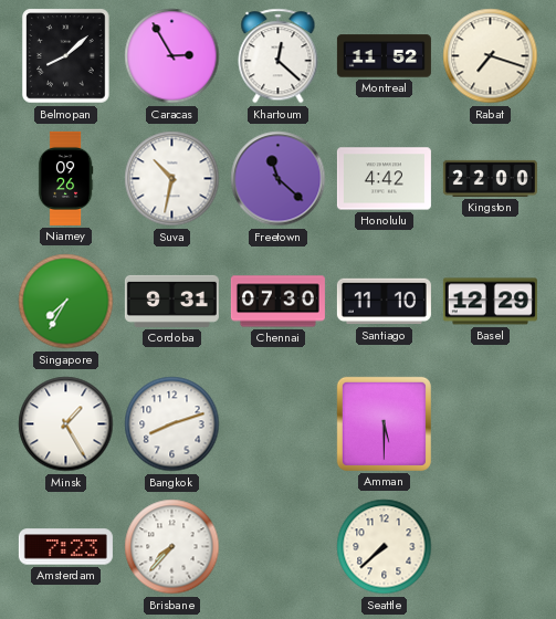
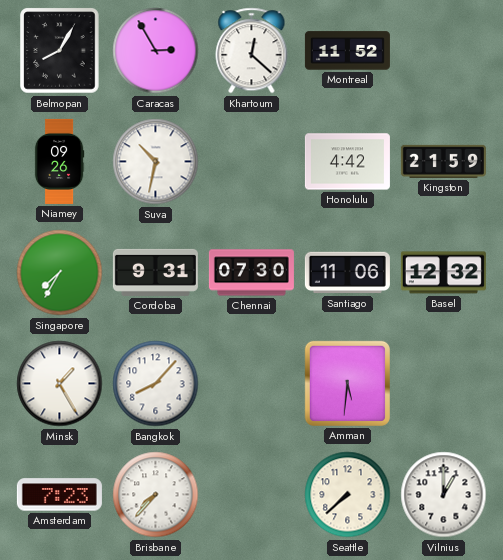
Belmopan: 8:08 -> 8:05
Rabat: 7:18 -> none
Freetown: 11:22 -> none
Kingston: 22:00 -> 21:59
Santiago: 11:10 -> 11:06
Basel: 12:29 -> 12:32
Bangkok: 8:12 -> 8:07
Amman: 5:30 -> 5:31
Vilnius: none -> 1:00
